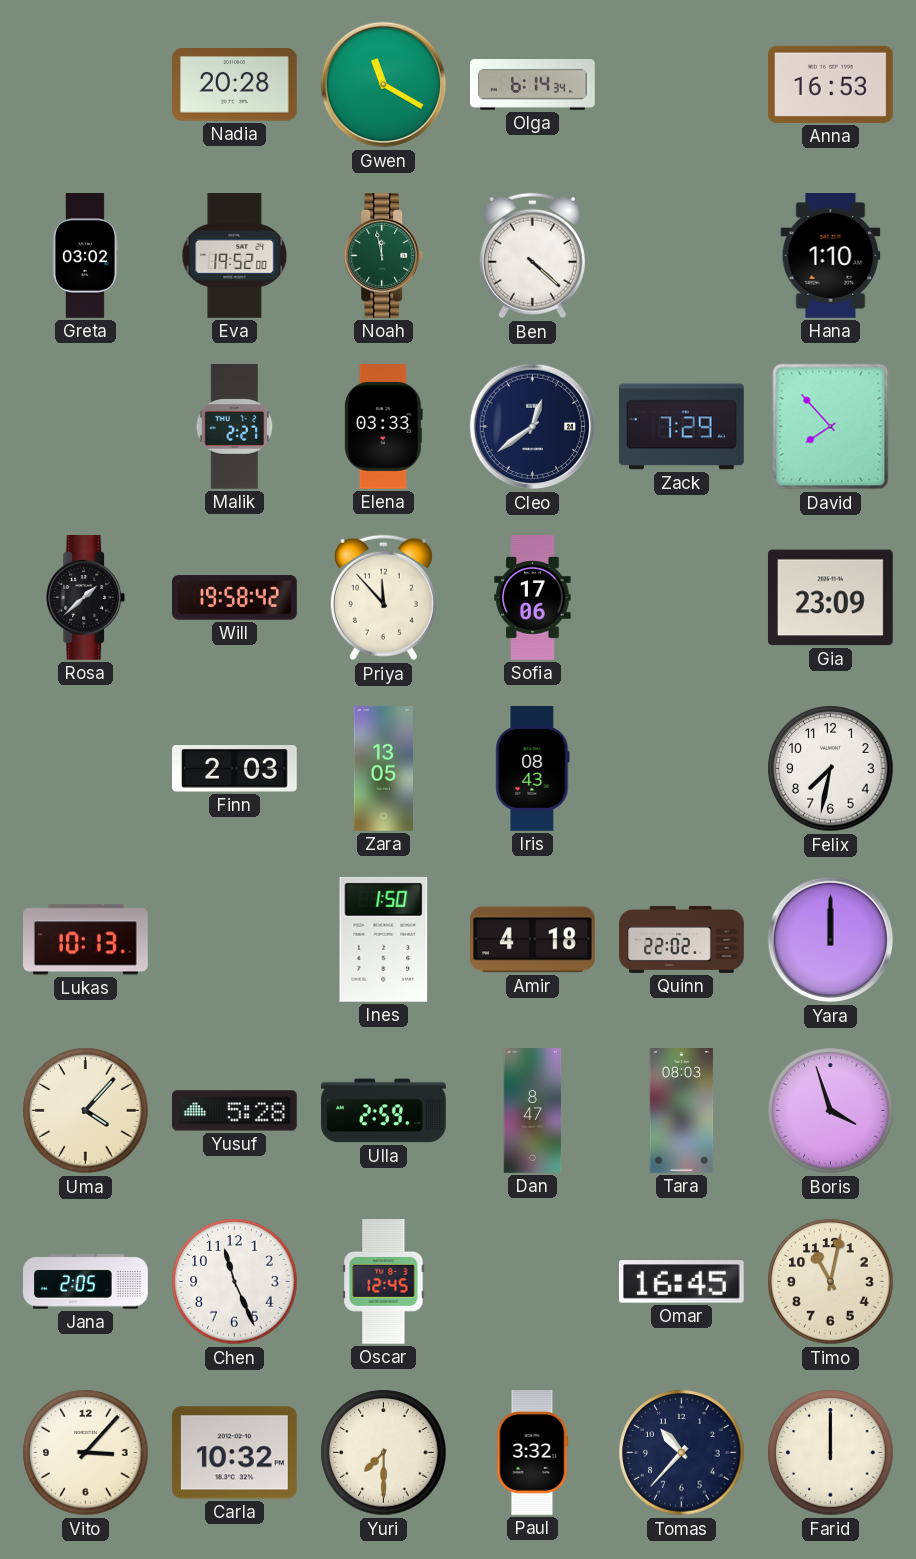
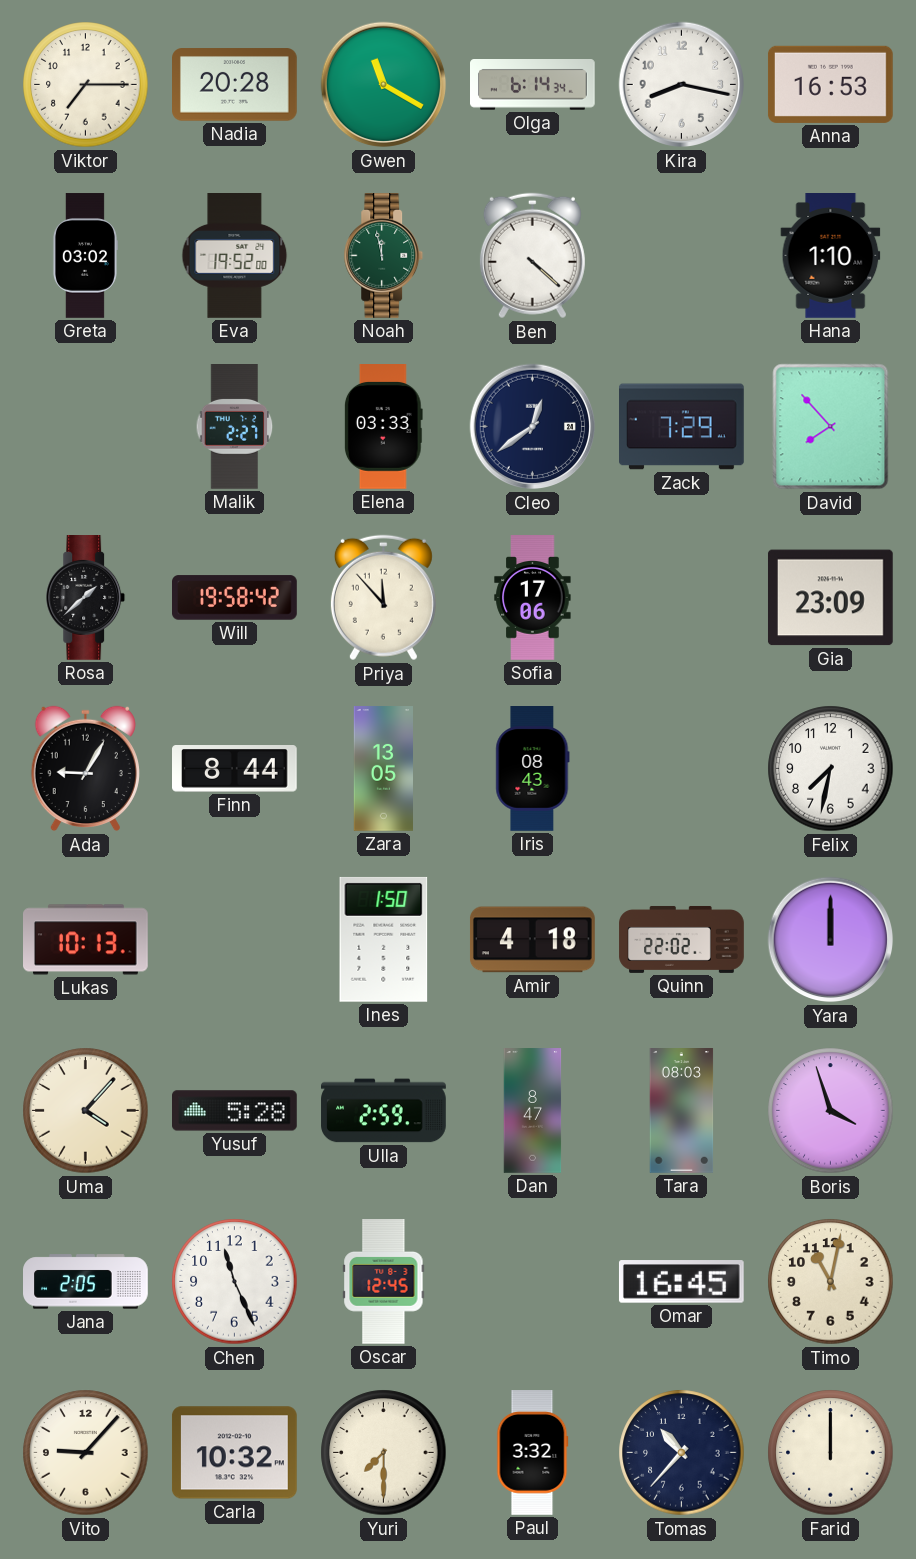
Viktor: none -> 7:15
Kira: none -> 8:17
Ada: none -> 9:05
Finn: 2:03 -> 8:44
Vito: 3:07 -> 9:07
